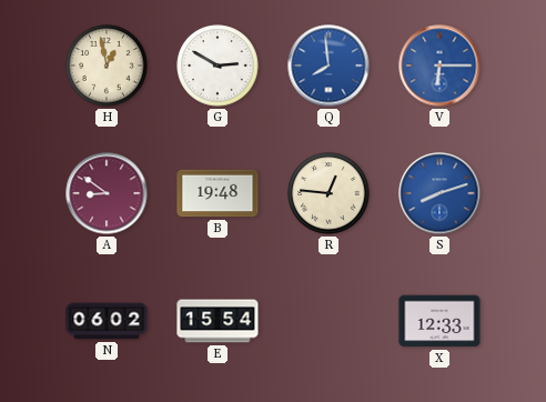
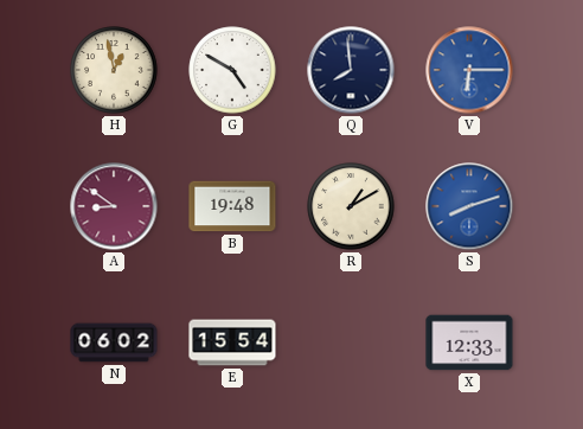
G: 2:50 -> 4:50
Q dial: blue -> navy
R: 12:46 -> 1:10
